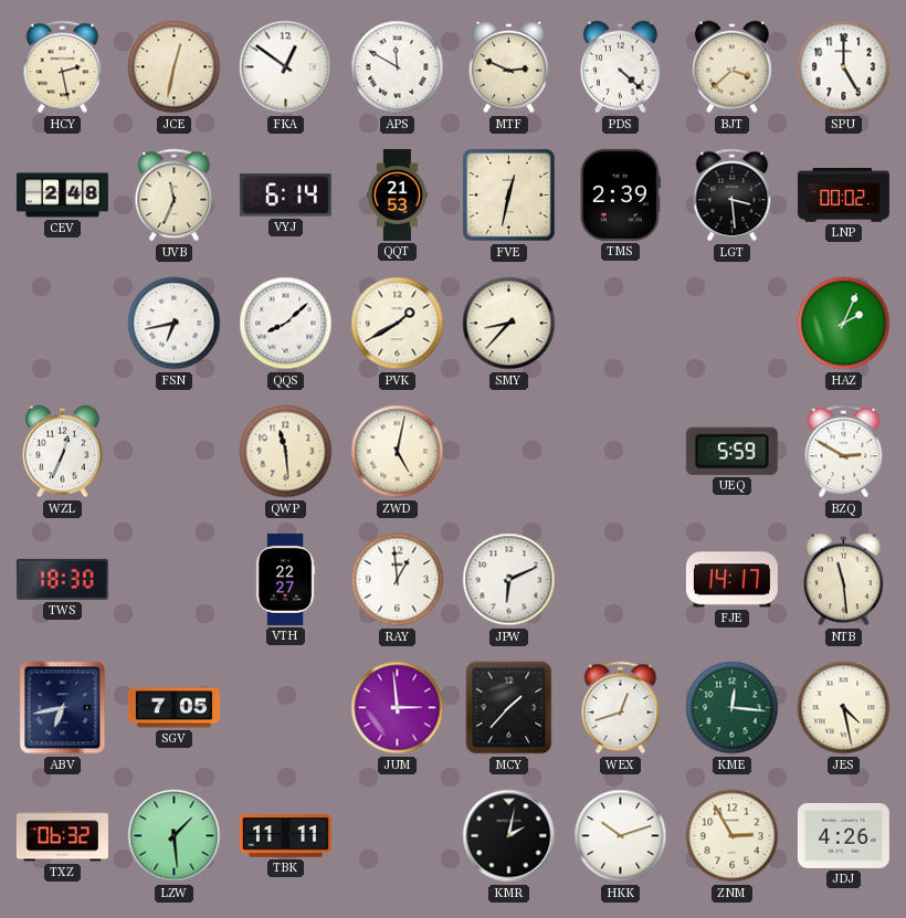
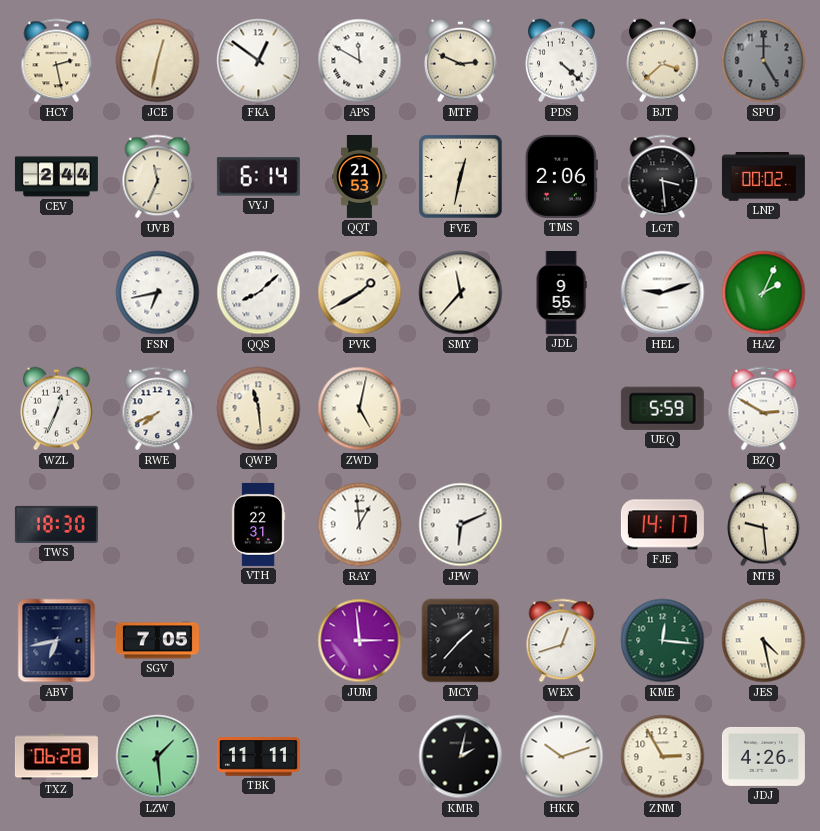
SPU dial: white -> grey
CEV: 2:48 -> 2:44
TMS: 2:39 -> 2:06
SMY: 8:37 -> 11:37
JDL: none -> 9:55
HEL: none -> 9:12
RWE: none -> 7:41
VTH: 22:27 -> 22:31
NTB: 11:29 -> 9:29
TXZ: 06:32 -> 06:28
